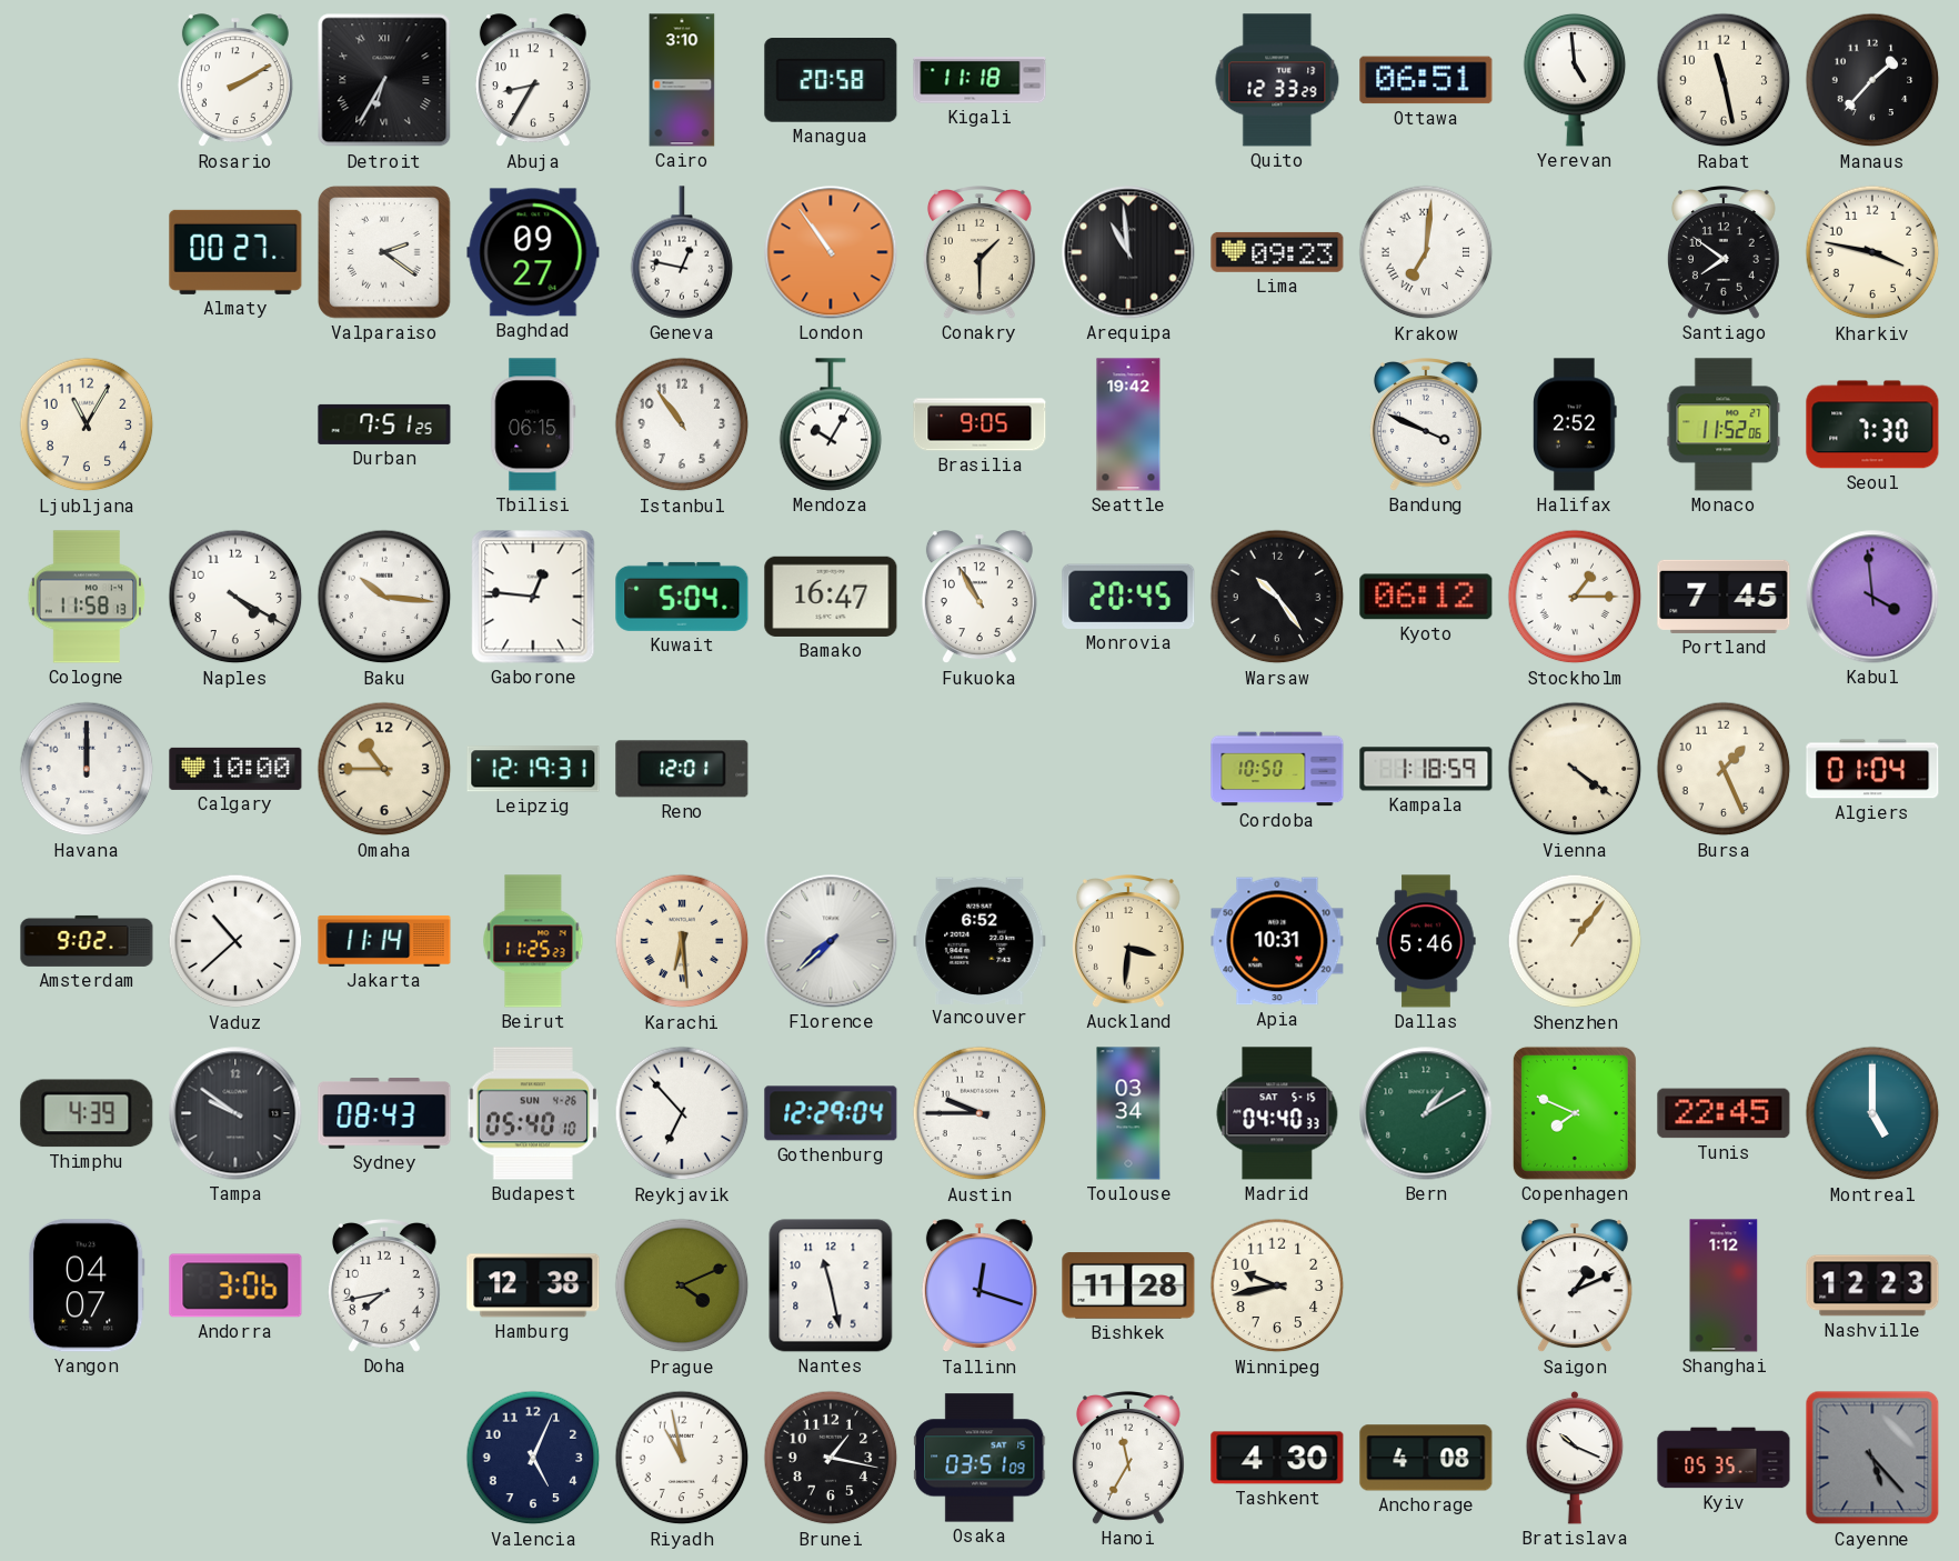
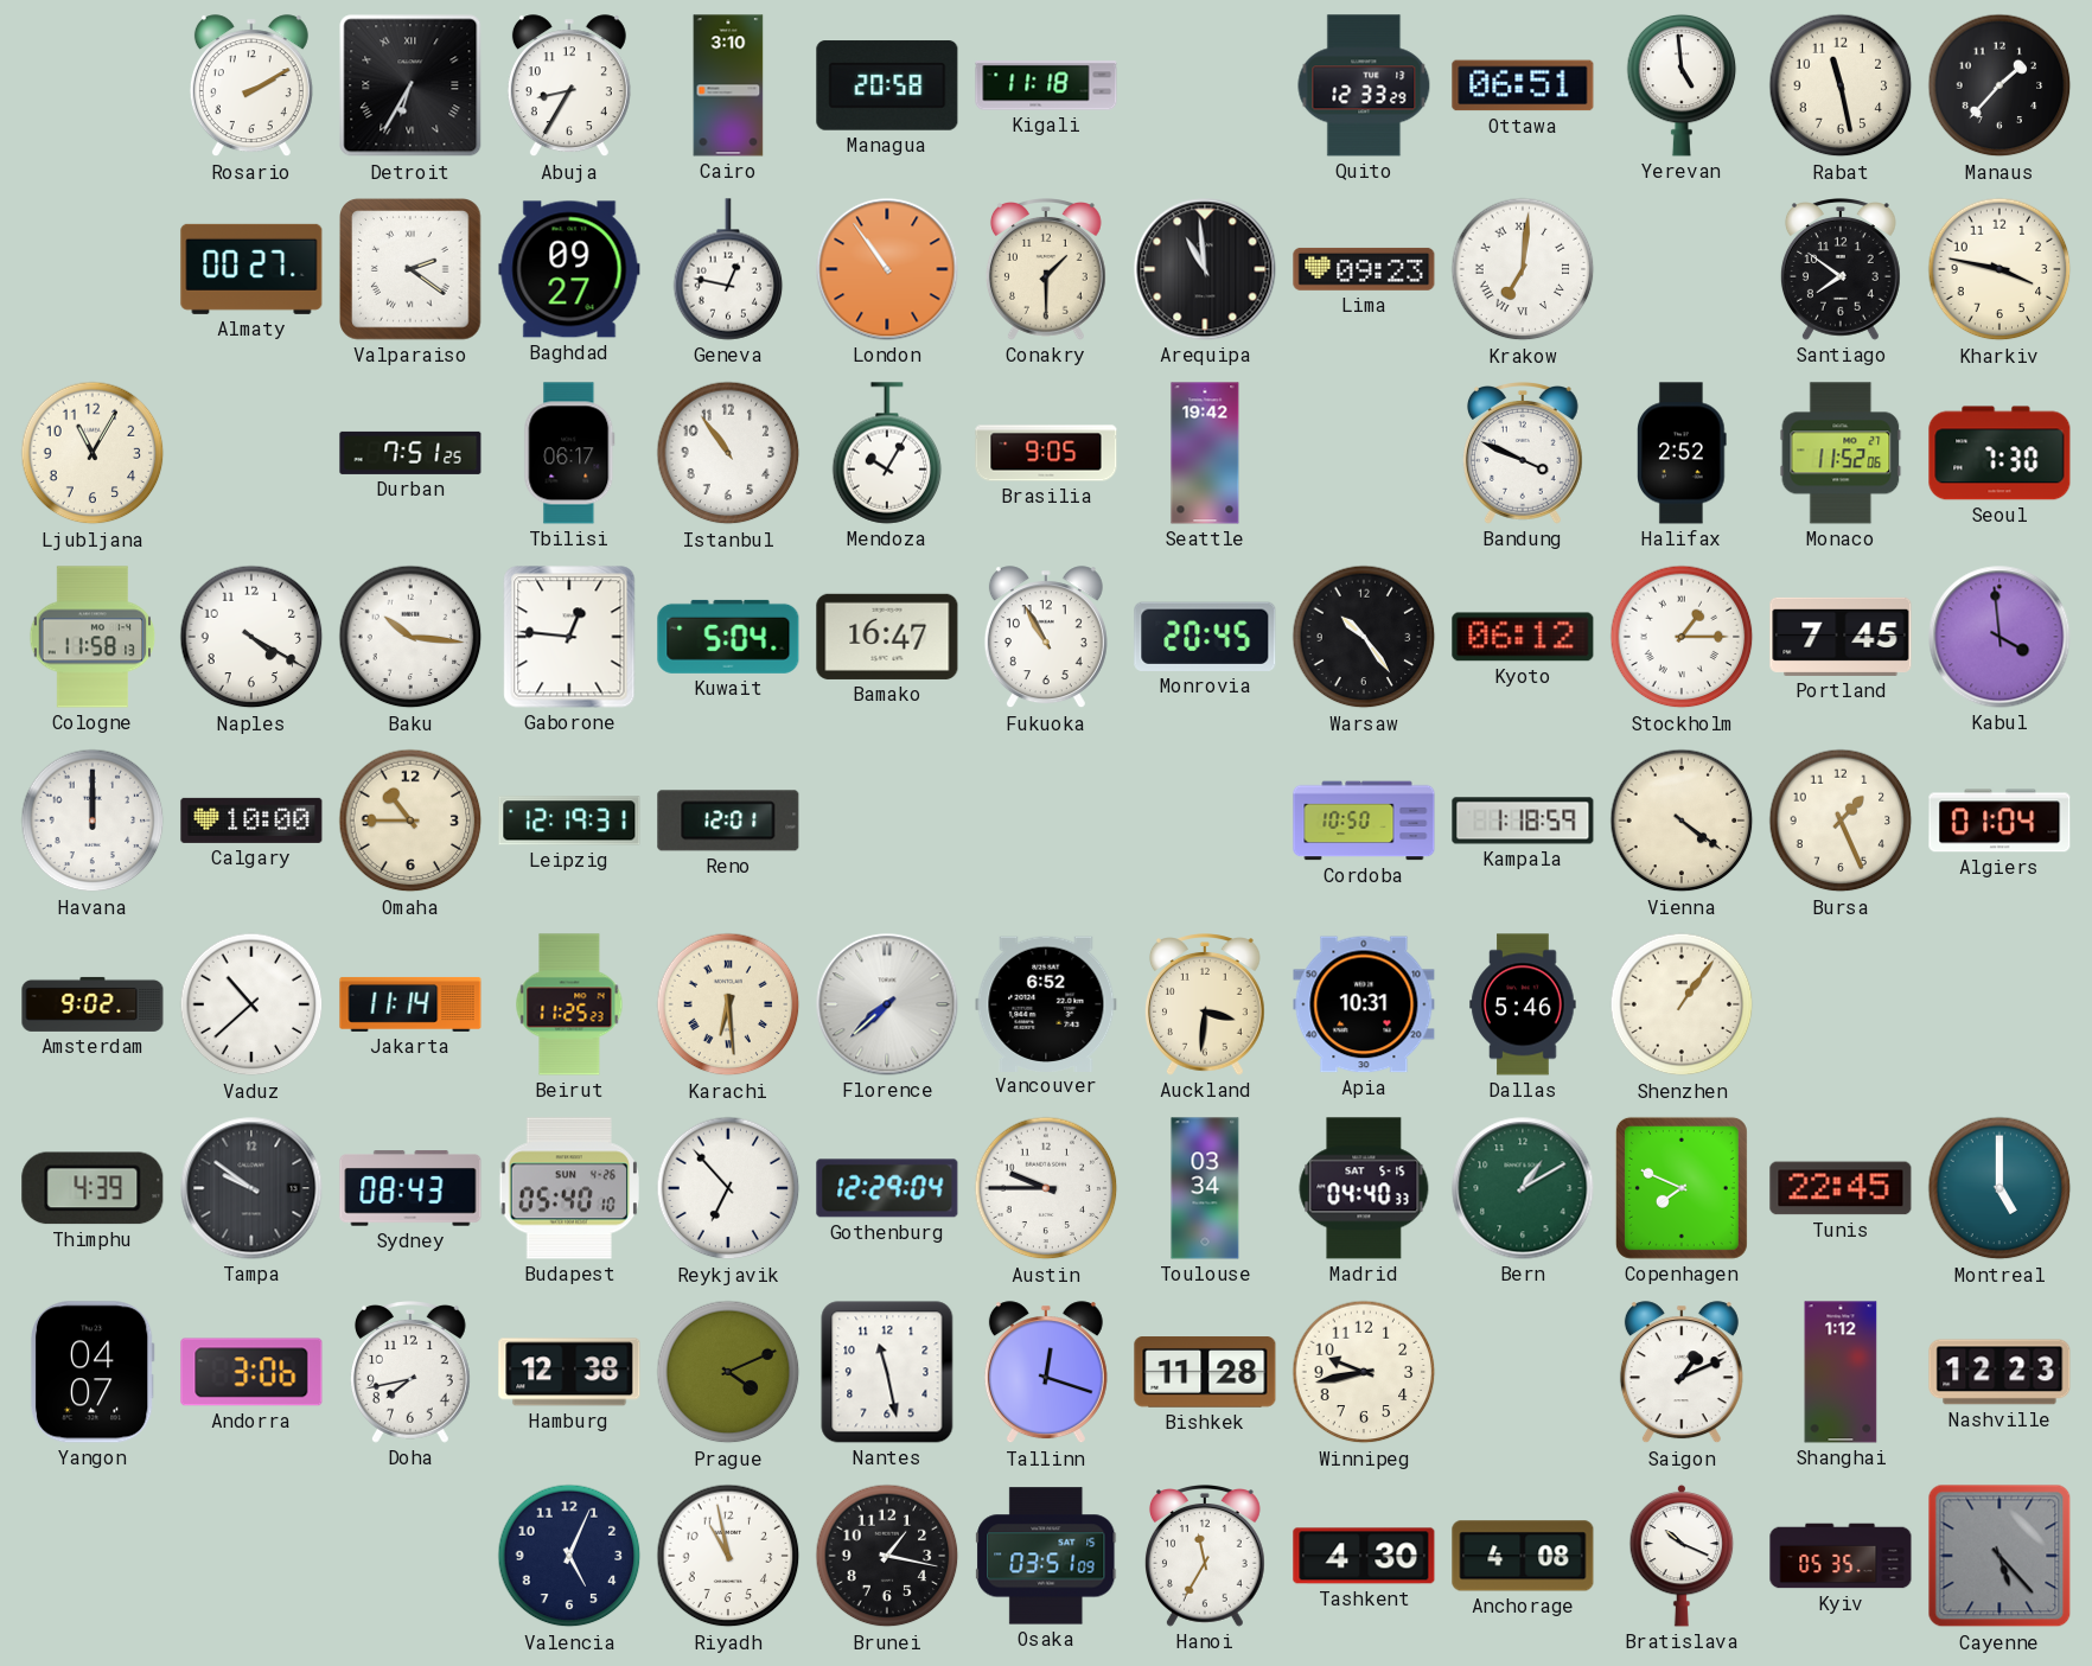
Tbilisi: 06:15 -> 06:17
